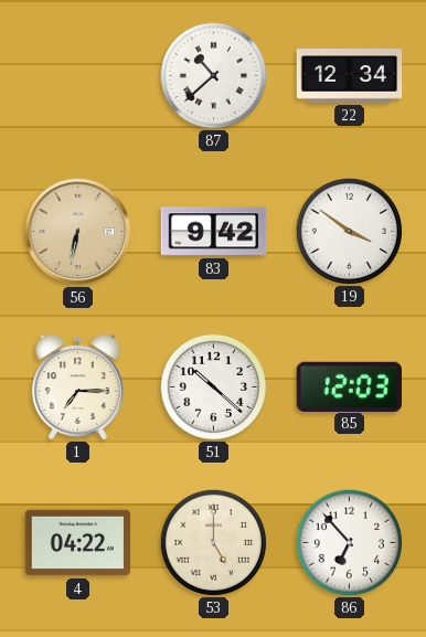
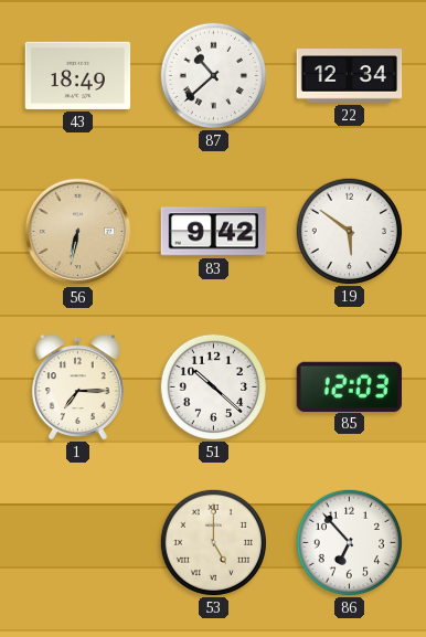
43: none -> 18:49
19: 3:51 -> 5:51
4: 04:22 -> none
